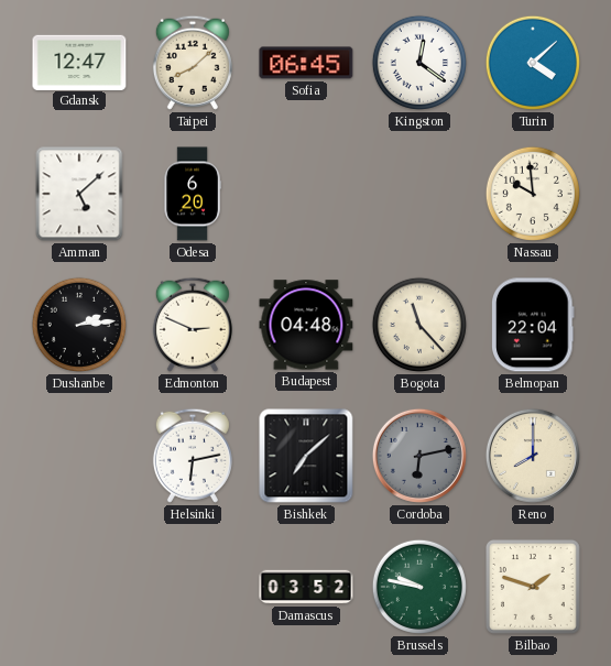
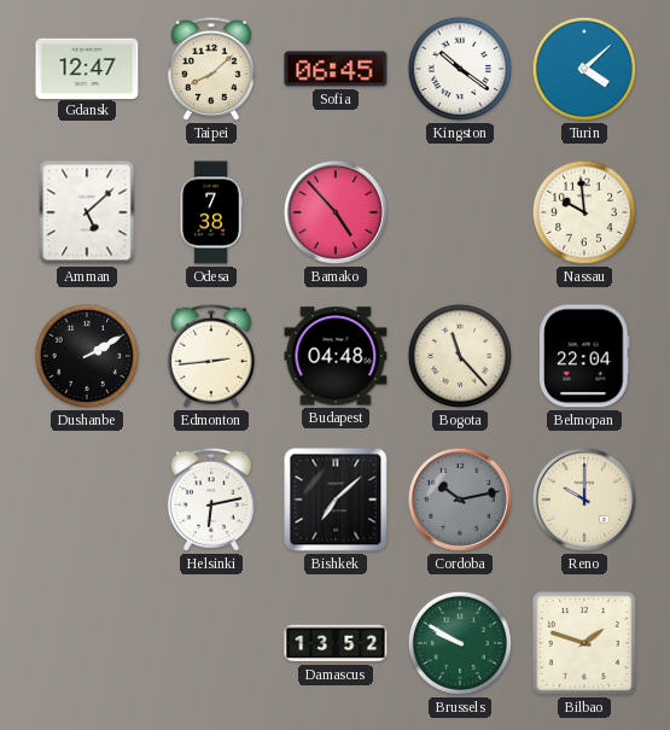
Kingston: 12:21 -> 10:21
Odesa: 6:20 -> 7:38
Bamako: none -> 4:53
Dushanbe: 2:14 -> 2:10
Edmonton: 2:49 -> 2:44
Cordoba: 6:13 -> 10:13
Reno: 8:00 -> 10:00
Damascus: 03:52 -> 13:52
Brussels: 9:47 -> 9:50
